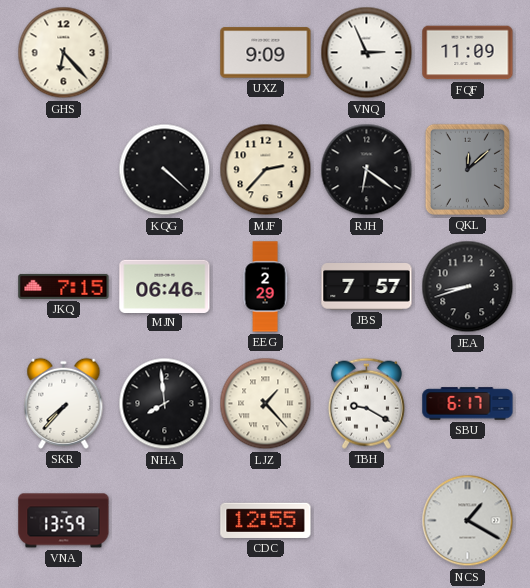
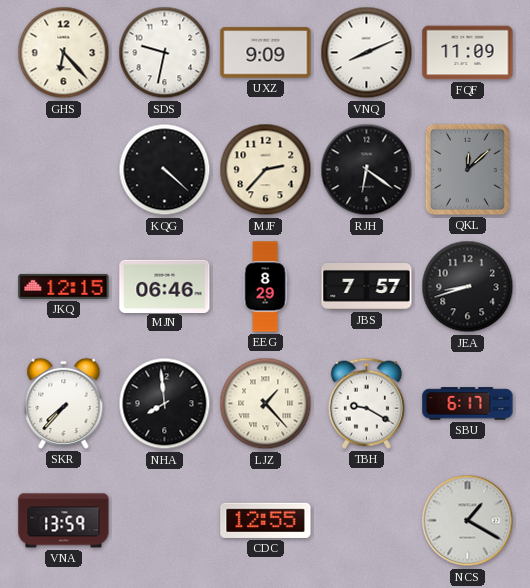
SDS: none -> 9:32
VNQ: 2:56 -> 8:11
JKQ: 7:15 -> 12:15
EEG: 2:29 -> 8:29
